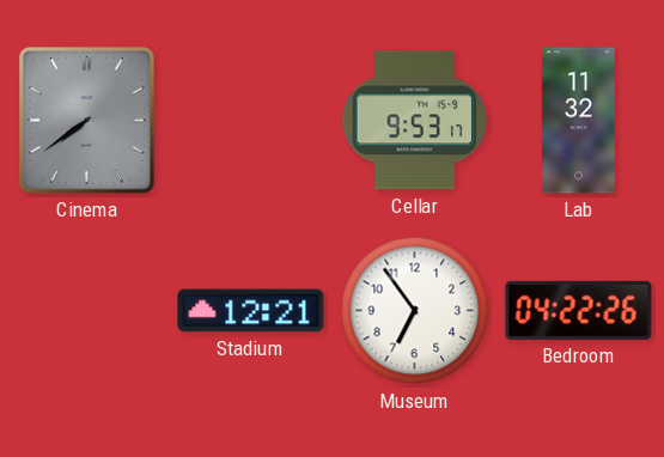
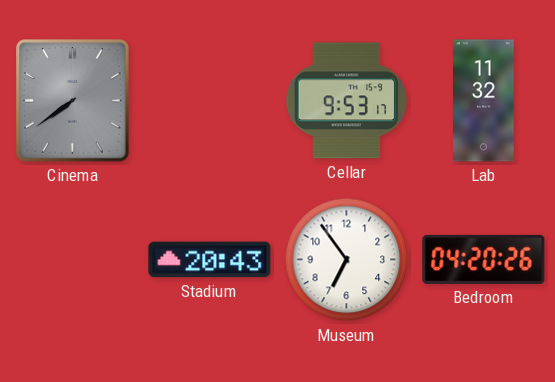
Stadium: 12:21 -> 20:43
Bedroom: 04:22 -> 04:20
